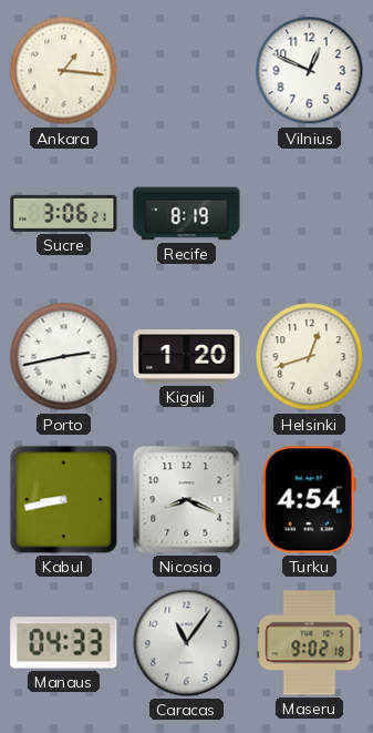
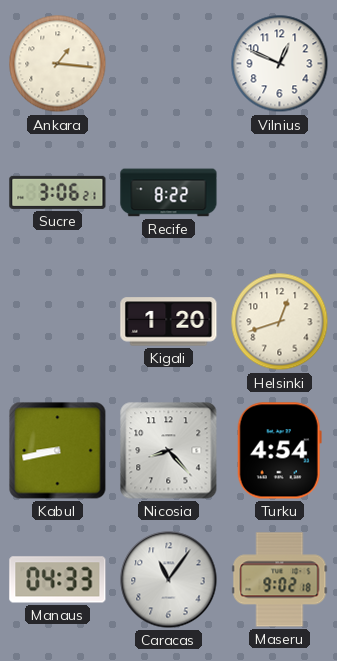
Recife: 8:19 -> 8:22
Porto: 2:43 -> none
Nicosia: 8:19 -> 8:23
